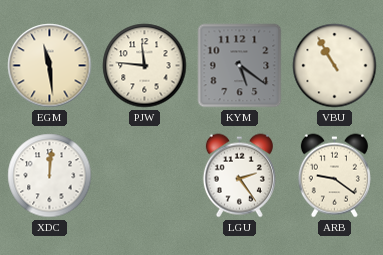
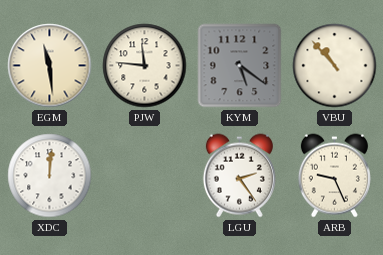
VBU: 10:55 -> 10:53
ARB: 9:21 -> 9:26
